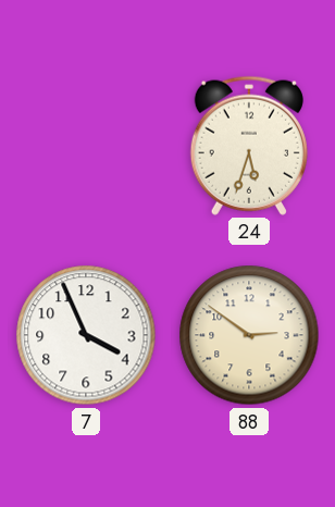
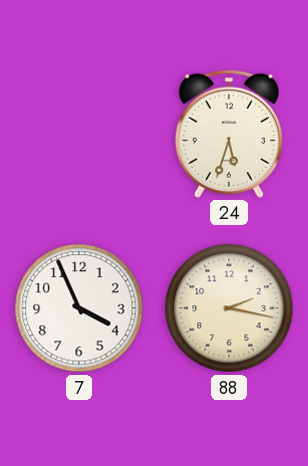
88: 2:51 -> 2:17
